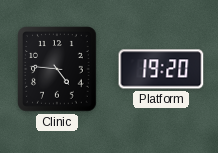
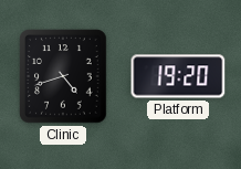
Clinic: 4:46 -> 4:42
